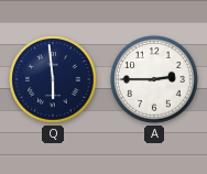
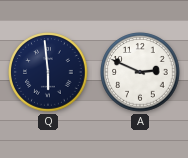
A: 2:45 -> 2:49
